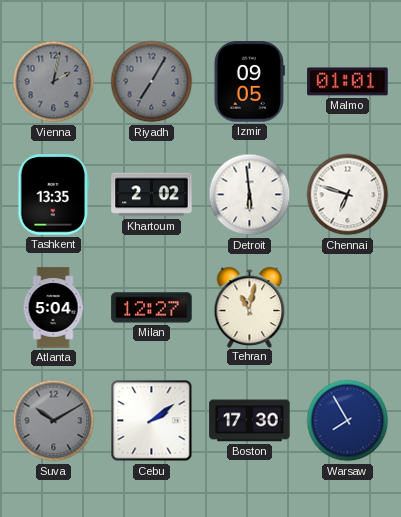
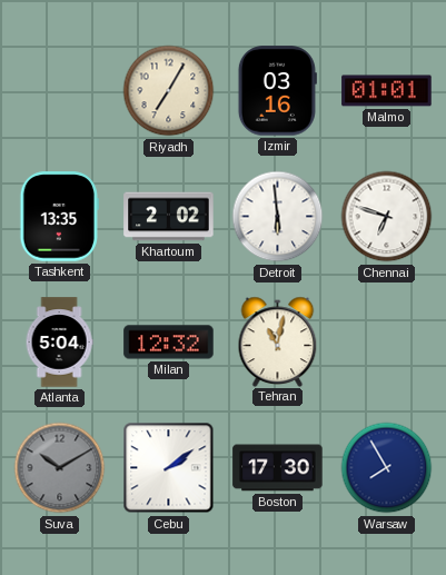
Vienna: 2:02 -> none
Riyadh dial: grey -> cream
Izmir: 09:05 -> 03:16
Milan: 12:27 -> 12:32
